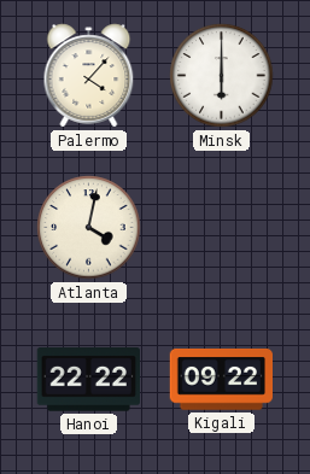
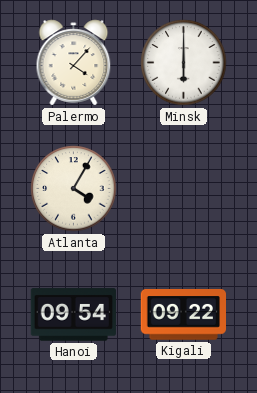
Atlanta: 4:02 -> 4:05
Hanoi: 22:22 -> 09:54
